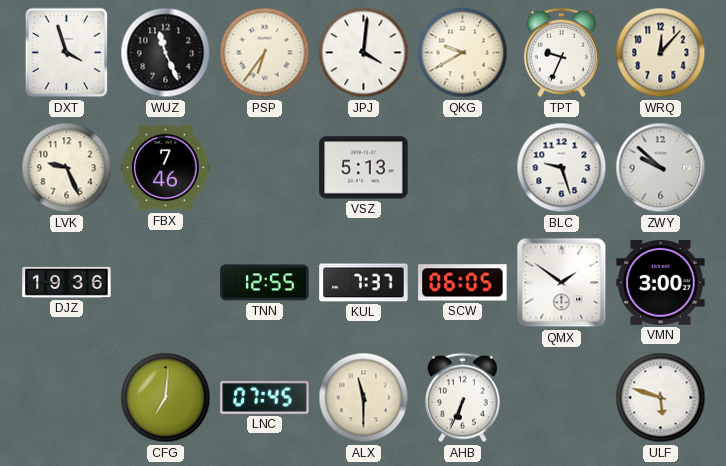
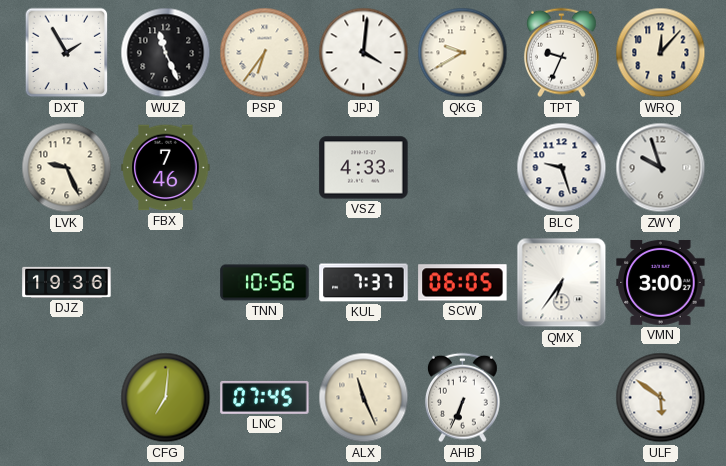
DXT: 3:57 -> 1:55
VSZ: 5:13 -> 4:33
ZWY: 9:52 -> 9:57
TNN: 12:55 -> 10:56
QMX: 1:51 -> 6:36
ALX: 11:30 -> 11:26
ULF: 5:48 -> 5:51
